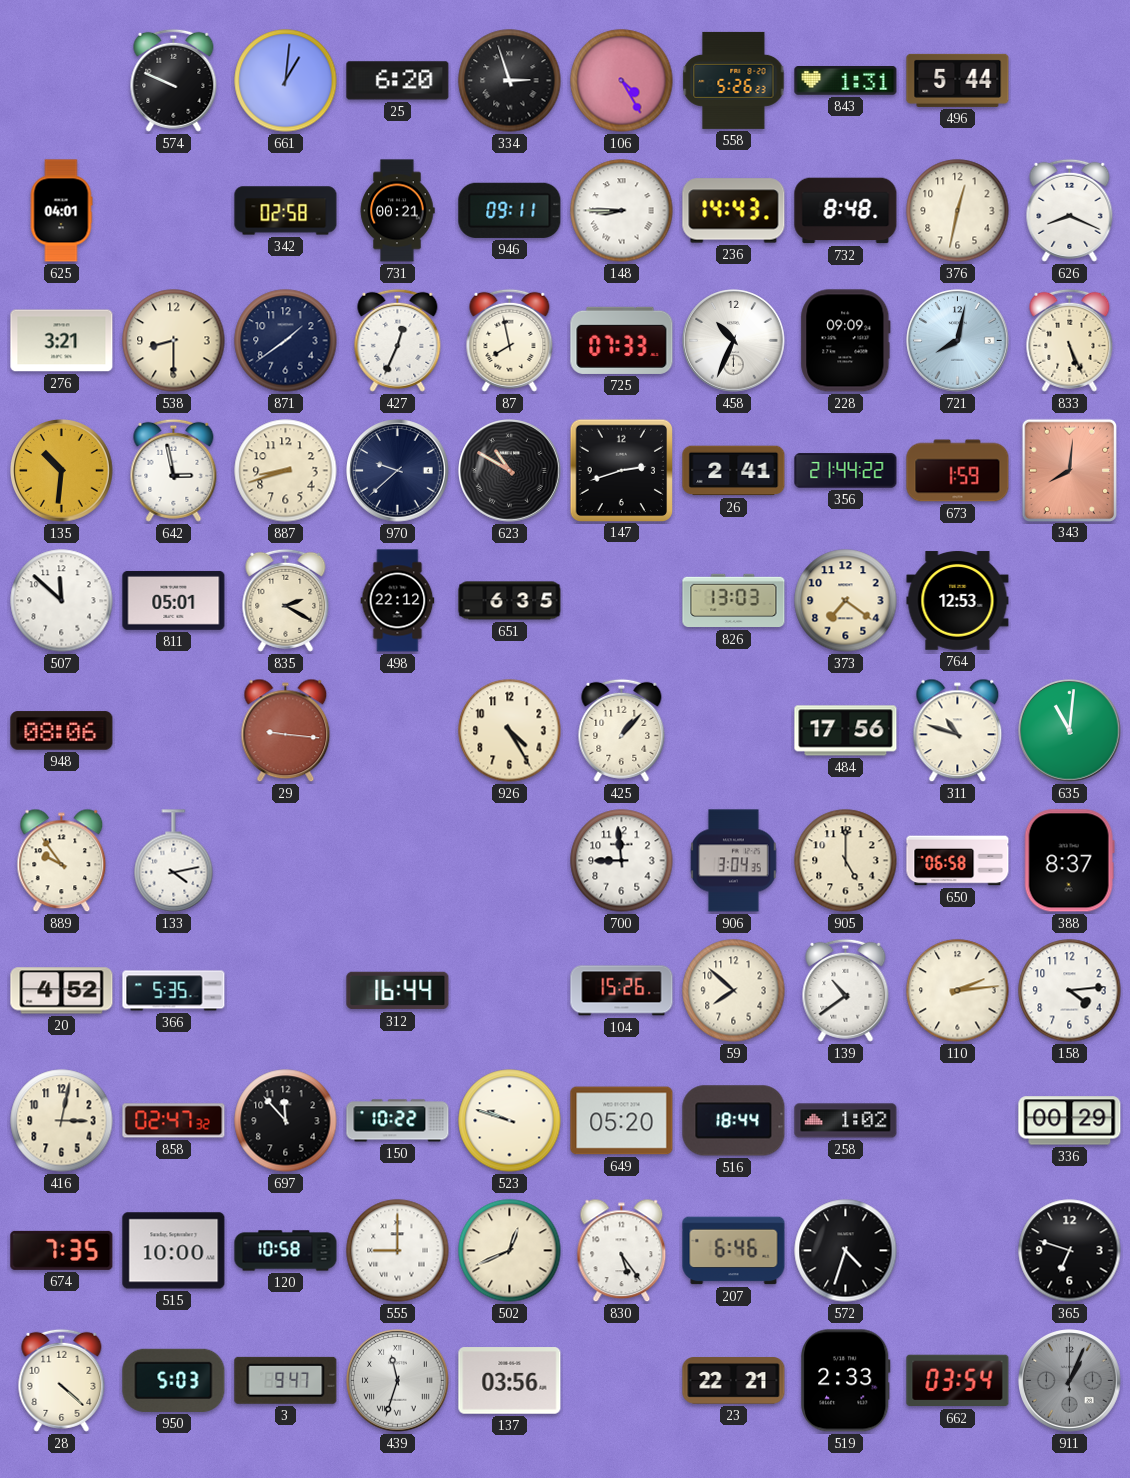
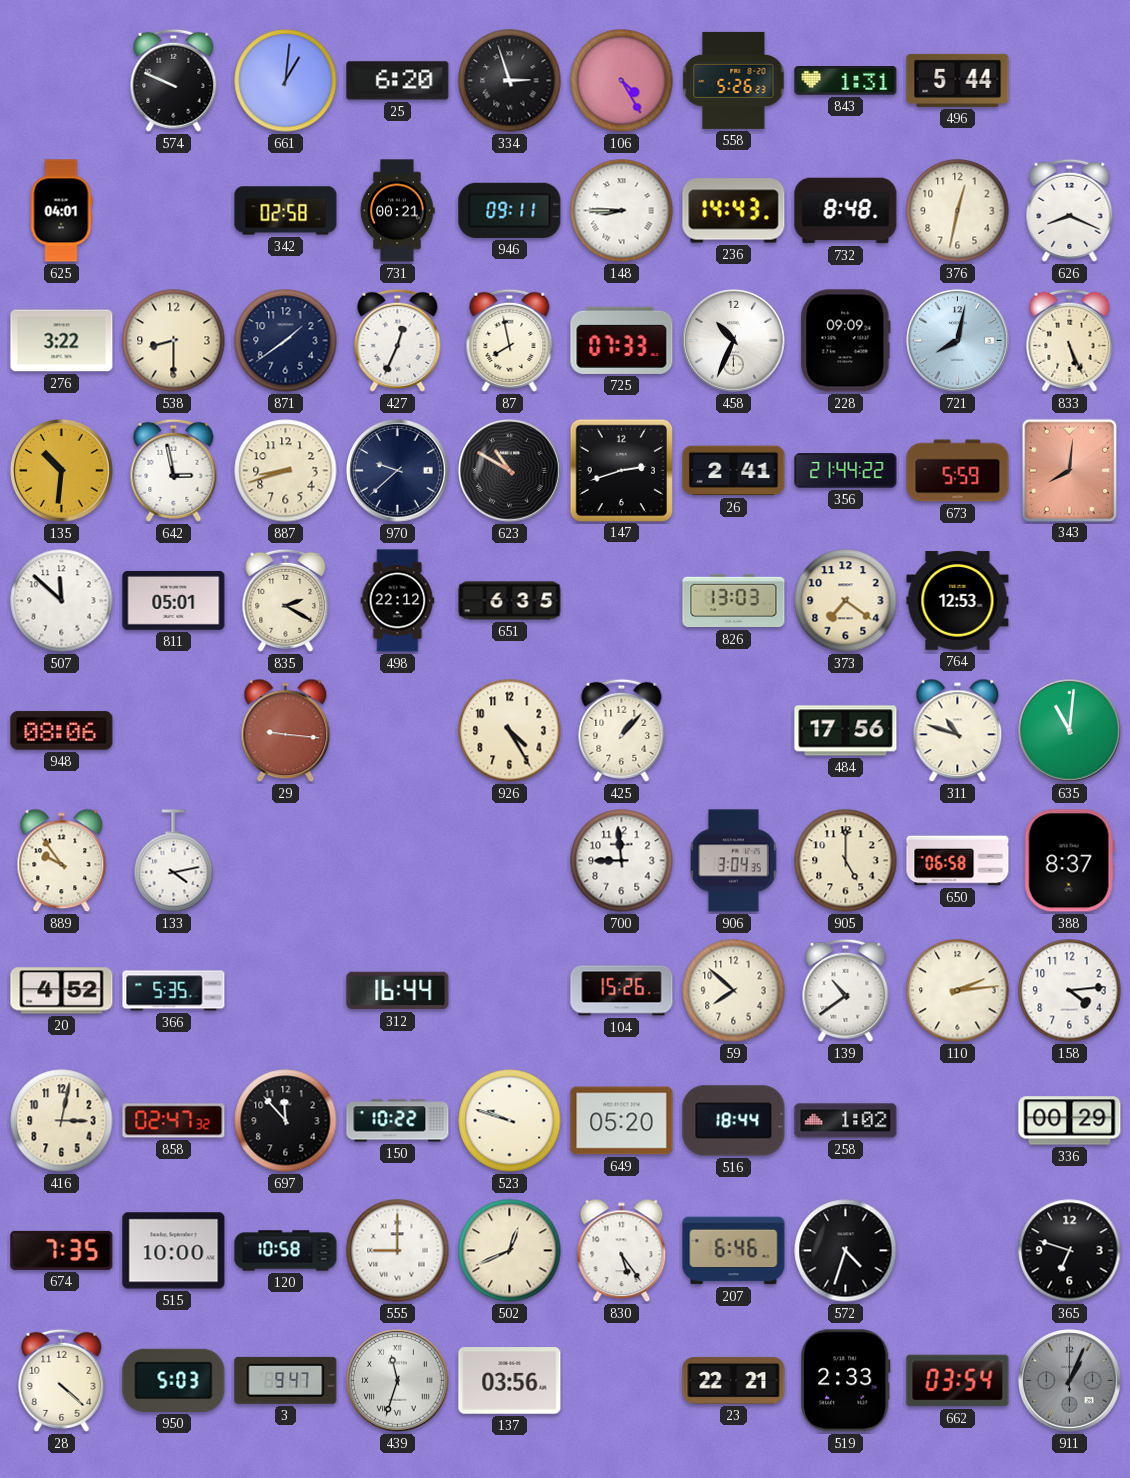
276: 3:21 -> 3:22
673: 1:59 -> 5:59
